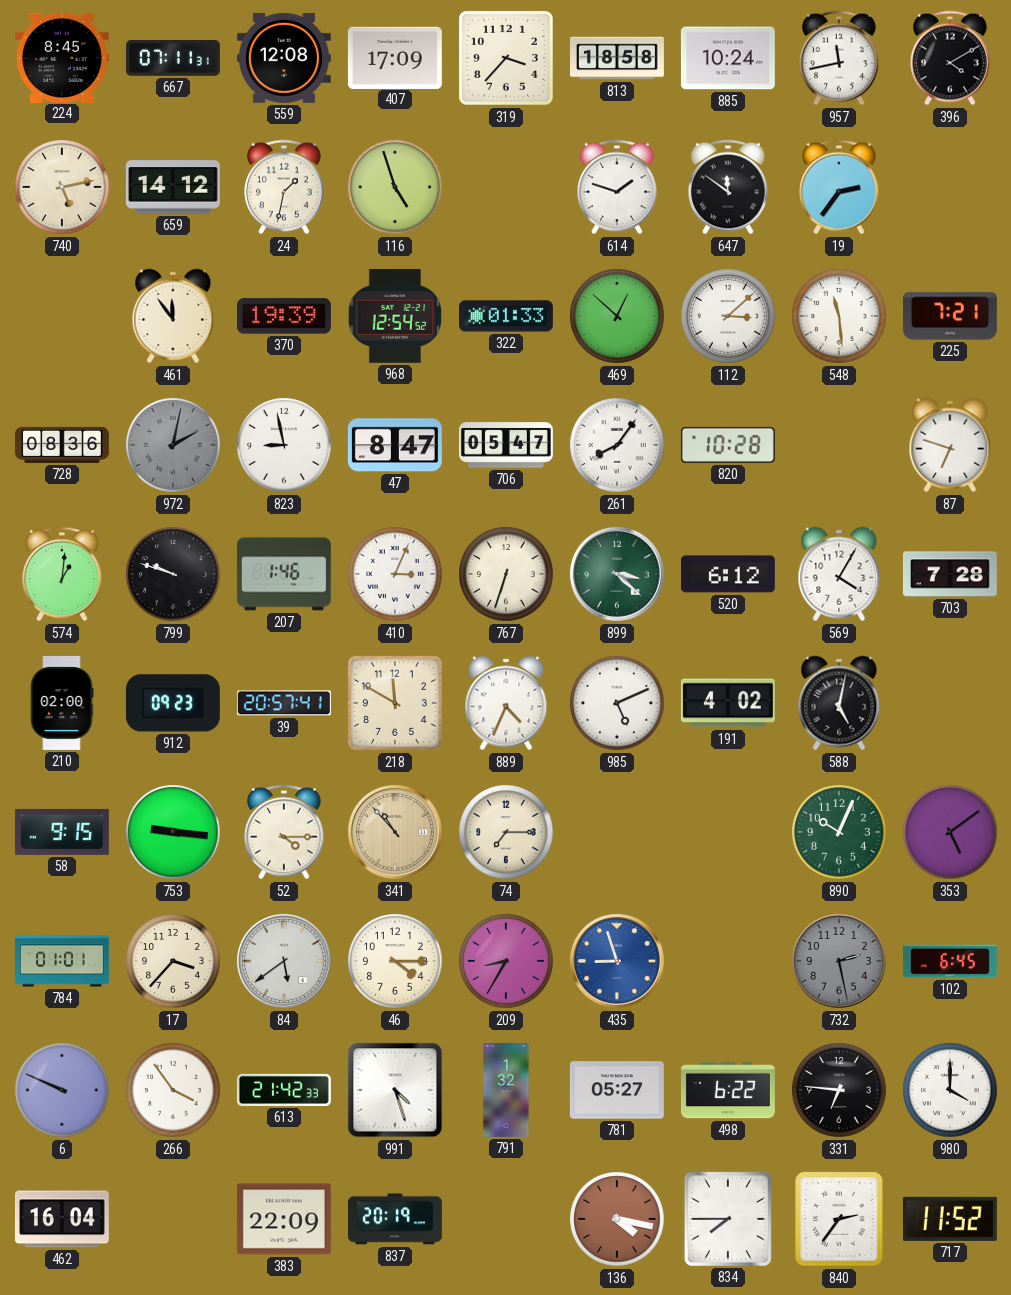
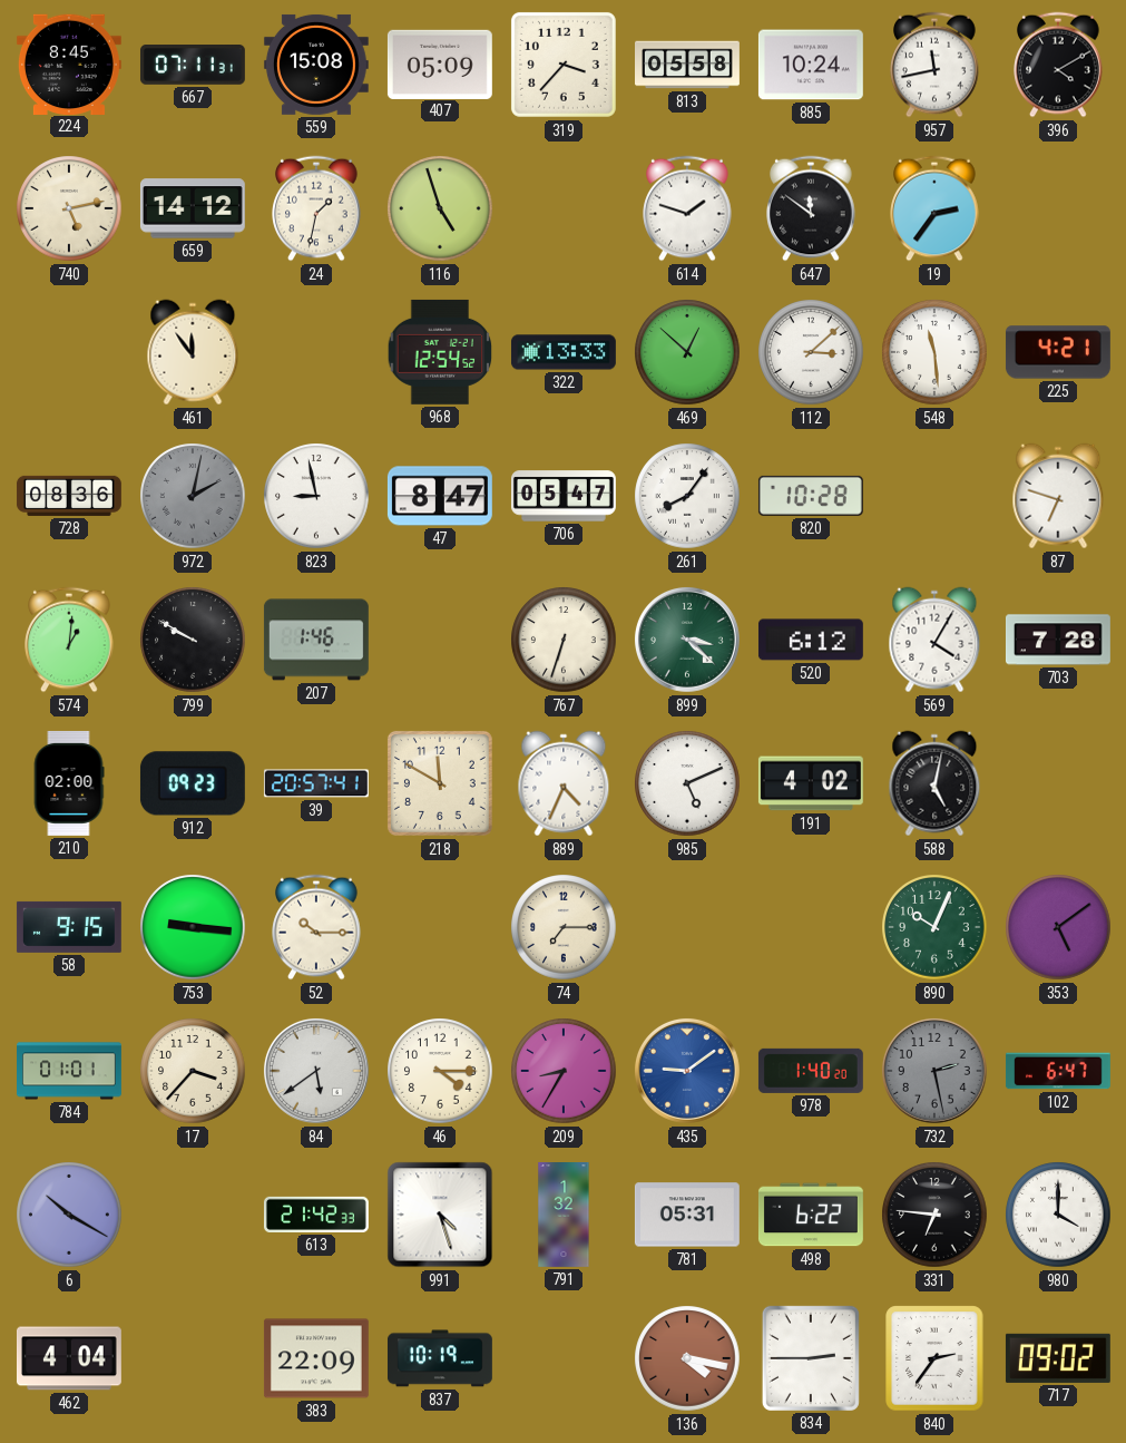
559: 12:08 -> 15:08
407: 17:09 -> 05:09
813: 18:58 -> 05:58
370: 19:39 -> none
322: 01:33 -> 13:33
225: 7:21 -> 4:21
799: 9:48 -> 9:50
410: 3:04 -> none
52: 4:15 -> 10:15
341: 10:53 -> none
435: 8:57 -> 9:09
978: none -> 1:40
102: 6:45 -> 6:47
6: 9:49 -> 10:20
266: 3:54 -> none
781: 05:27 -> 05:31
462: 16:04 -> 4:04
837: 20:19 -> 10:19
834: 7:45 -> 2:45
717: 11:52 -> 09:02
